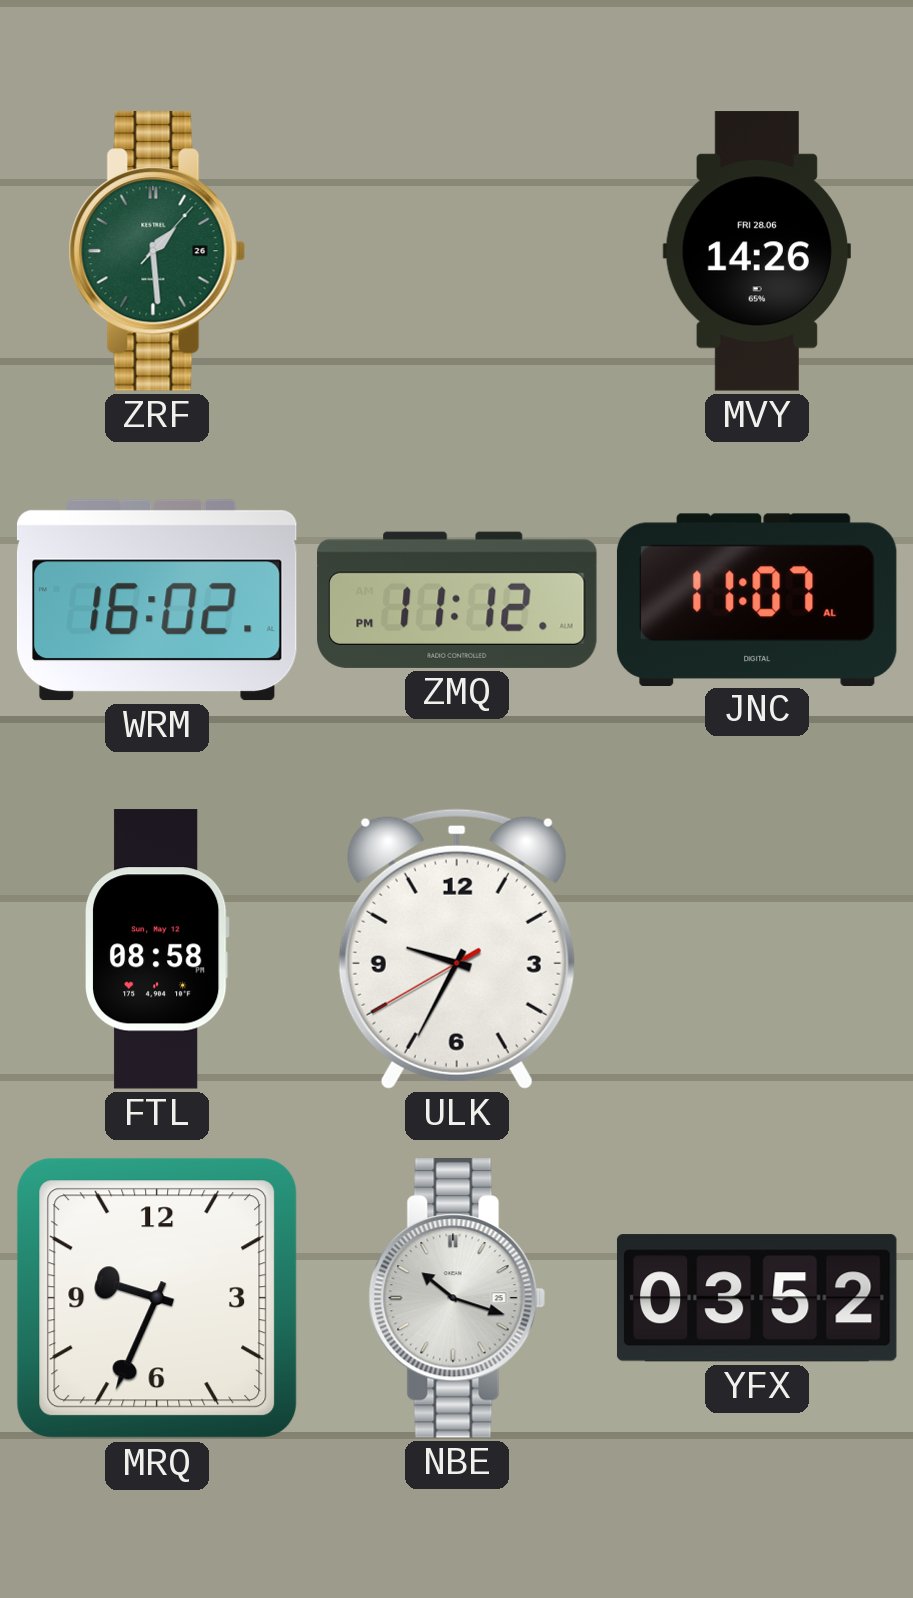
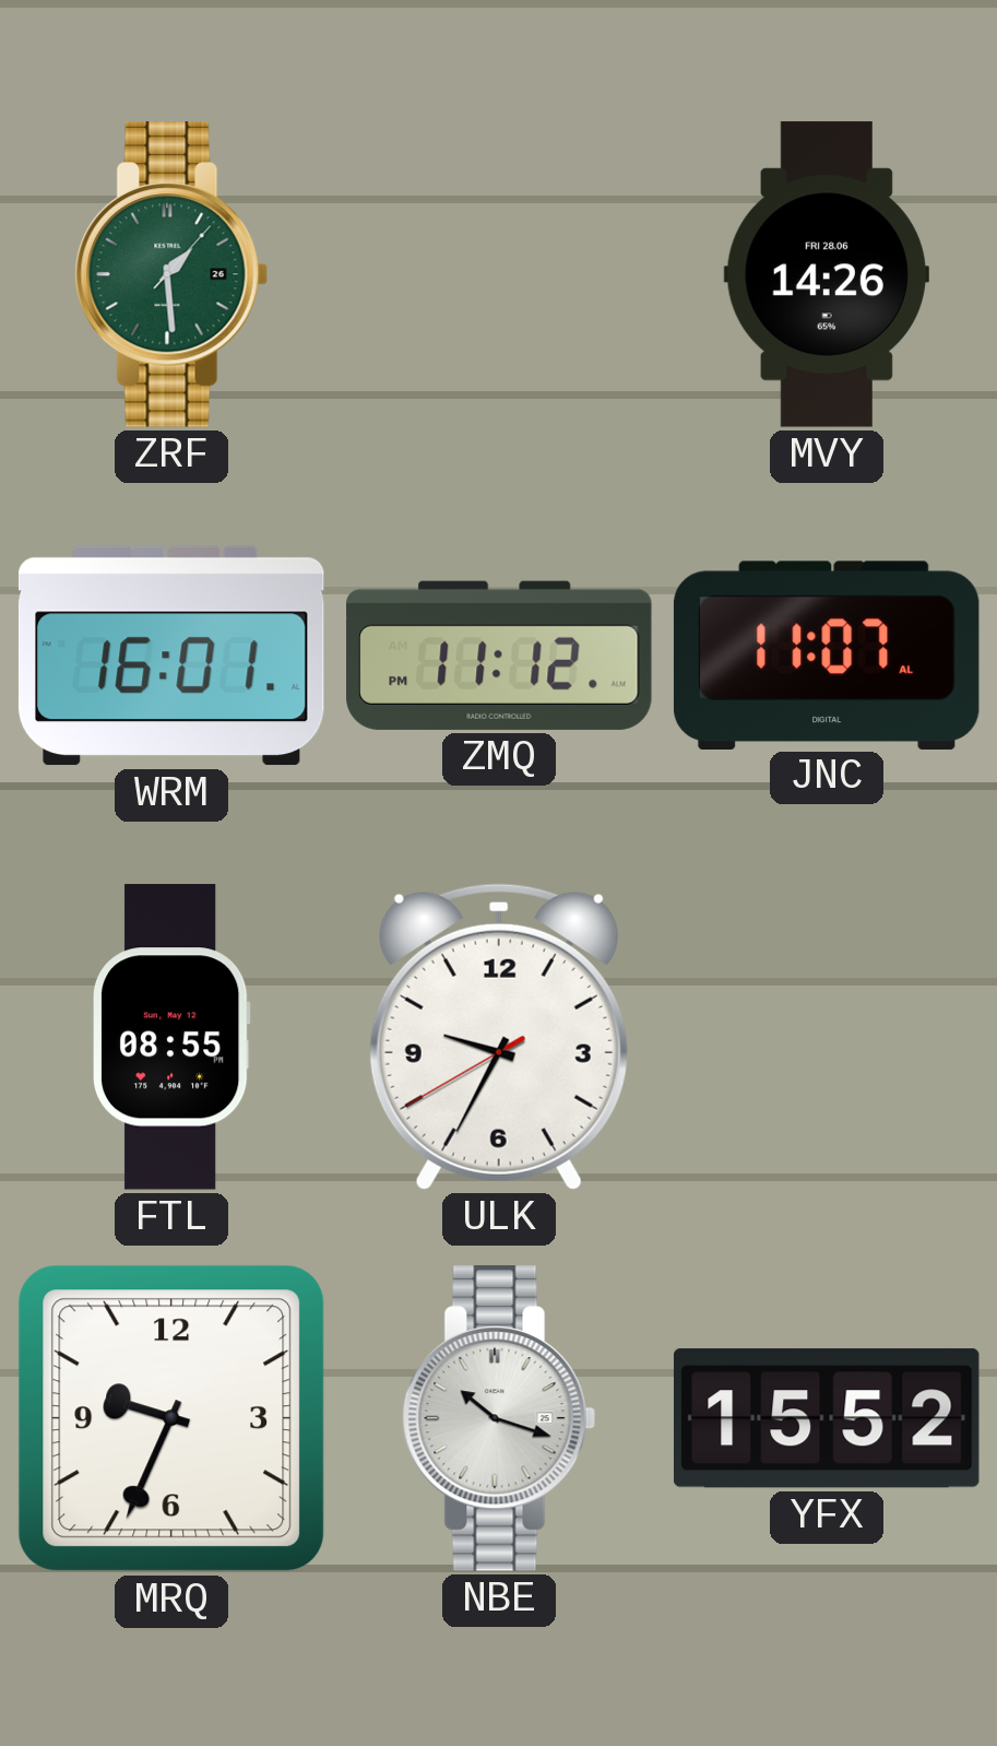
WRM: 16:02 -> 16:01
FTL: 08:58 -> 08:55
YFX: 03:52 -> 15:52
